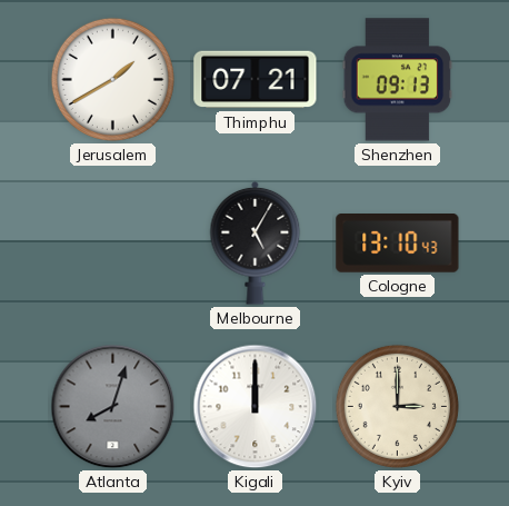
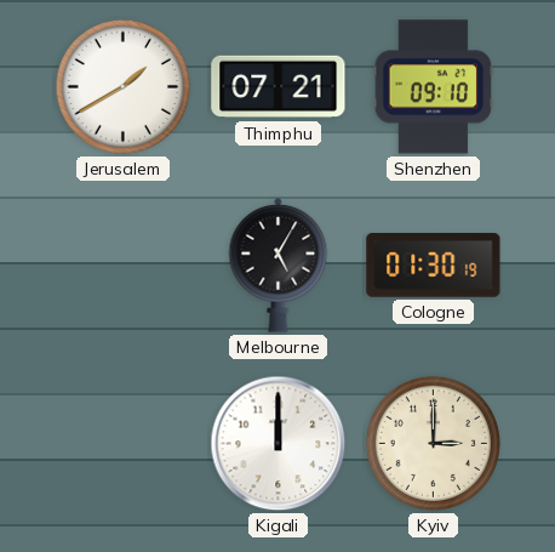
Shenzhen: 09:13 -> 09:10
Cologne: 13:10 -> 01:30
Atlanta: 8:03 -> none
